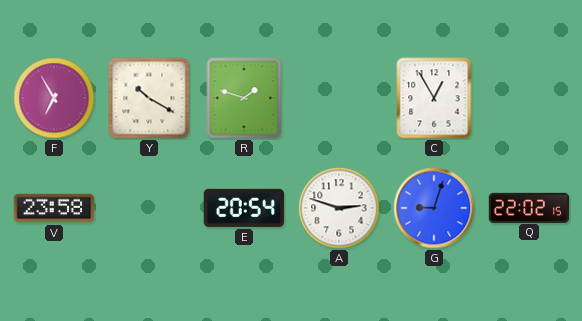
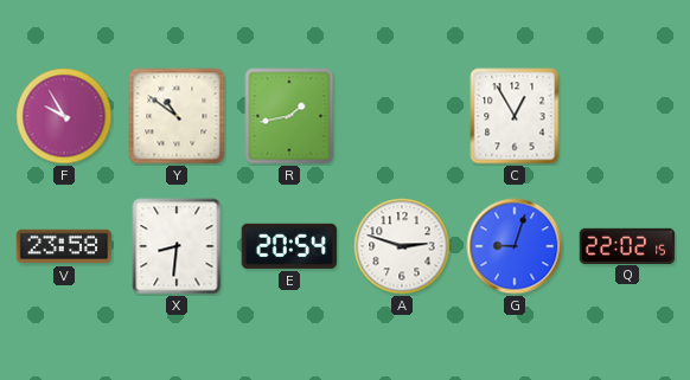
F: 6:55 -> 9:55
Y: 10:20 -> 10:51
R: 1:48 -> 1:43
X: none -> 8:31
